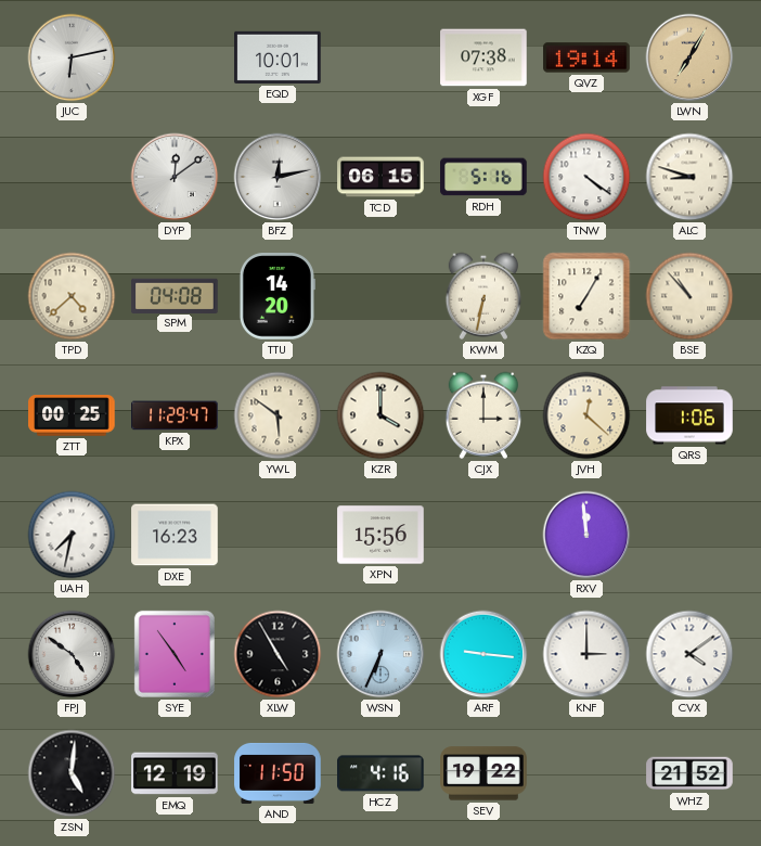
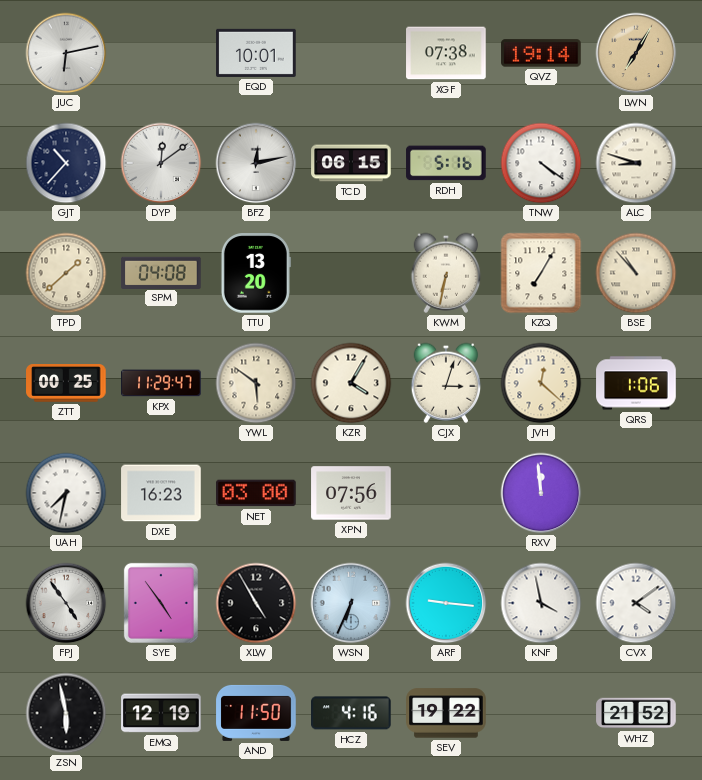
GJT: none -> 10:37
TPD: 4:38 -> 1:38
TTU: 14:20 -> 13:20
KZR: 4:00 -> 4:05
CJX: 3:00 -> 3:03
NET: none -> 03:00
XPN: 15:56 -> 07:56
FPJ: 4:51 -> 4:54
KNF: 3:00 -> 3:58
ZSN: 5:01 -> 5:58
